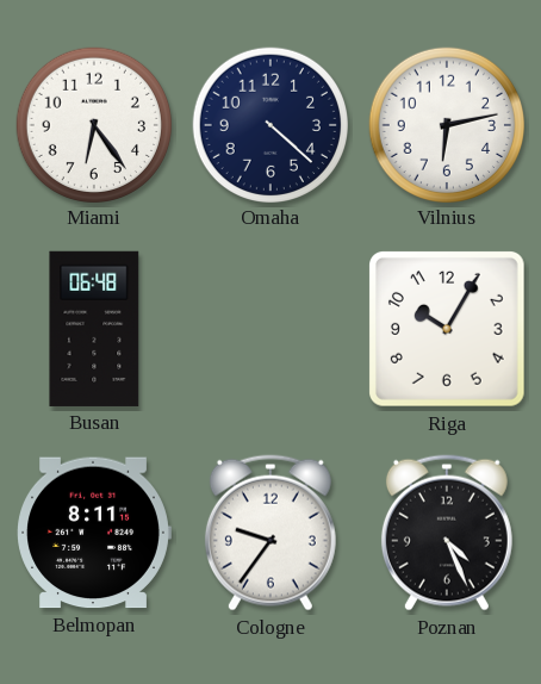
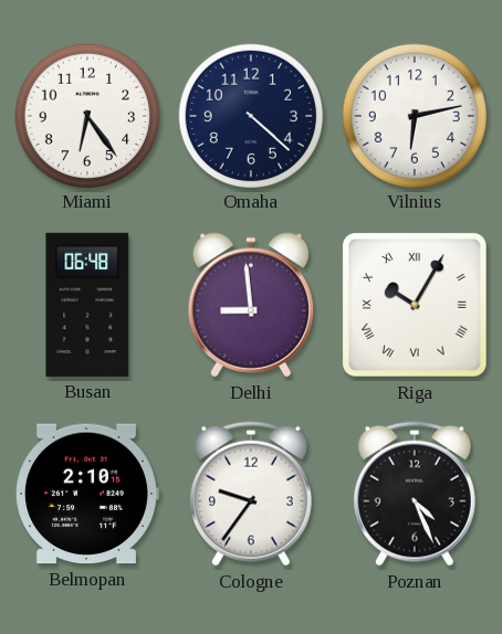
Delhi: none -> 8:59
Riga numerals: Arabic -> Roman
Belmopan: 8:11 -> 2:10
